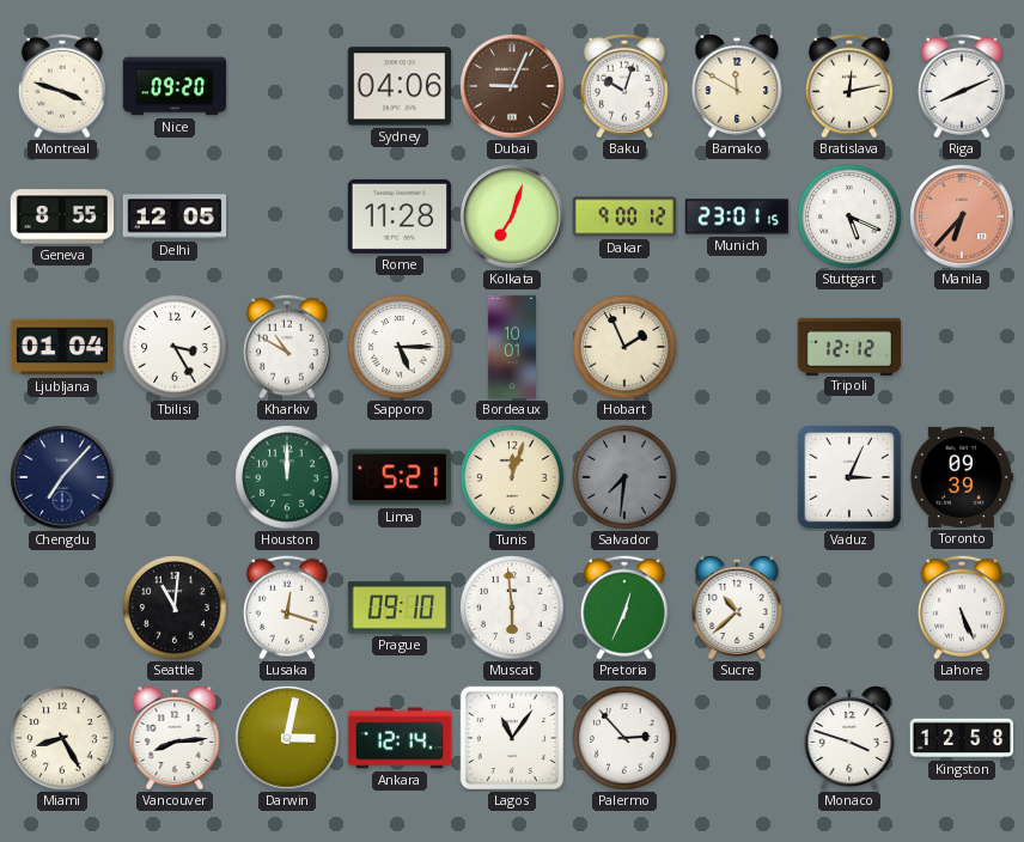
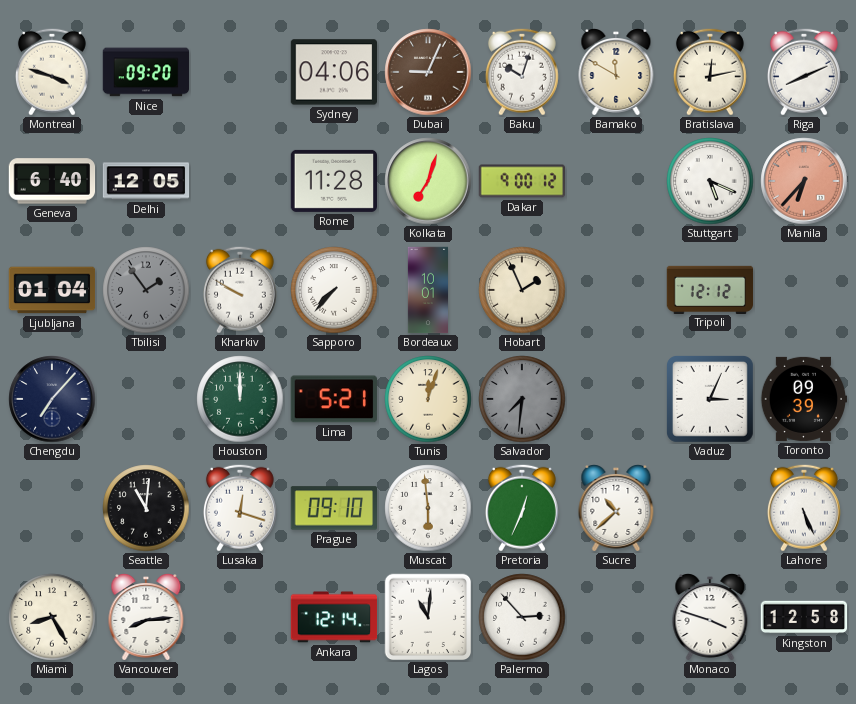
Geneva: 8:55 -> 6:40
Munich: 23:01 -> none
Tbilisi: 3:25 -> 1:54
Tbilisi dial: white -> grey
Kharkiv: 10:50 -> 9:50
Sapporo: 5:15 -> 7:37
Darwin: 3:02 -> none
Lagos: 11:06 -> 11:01
